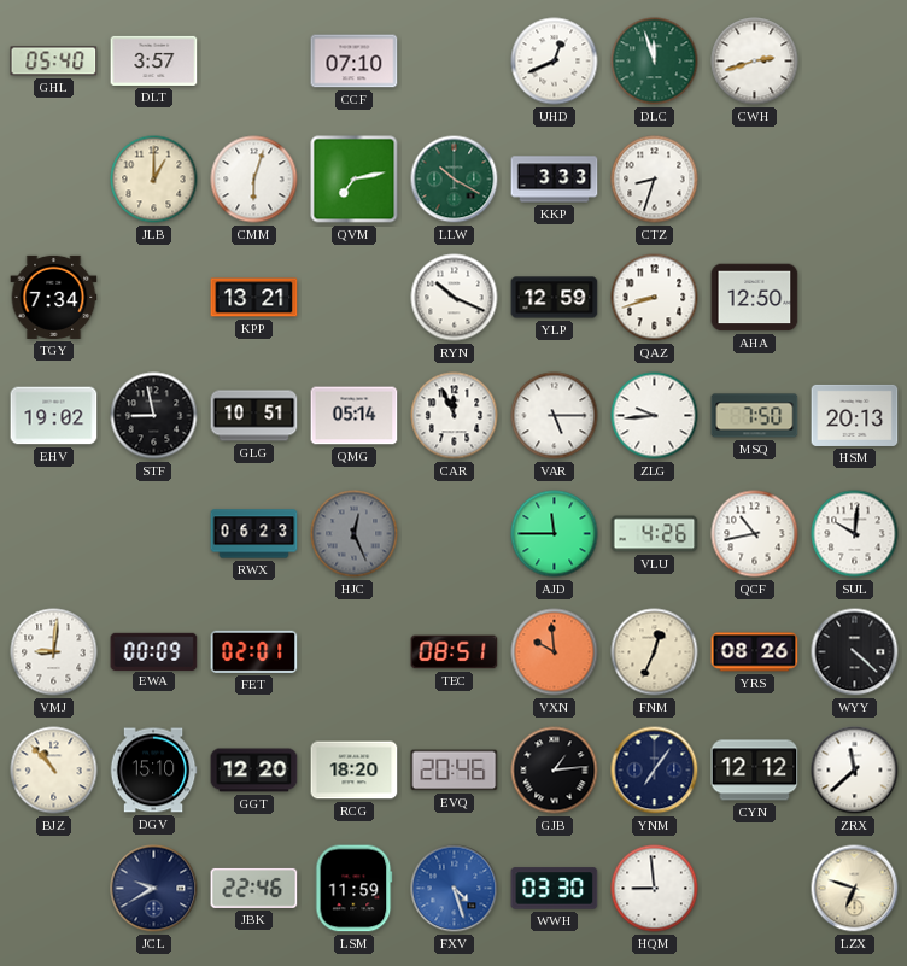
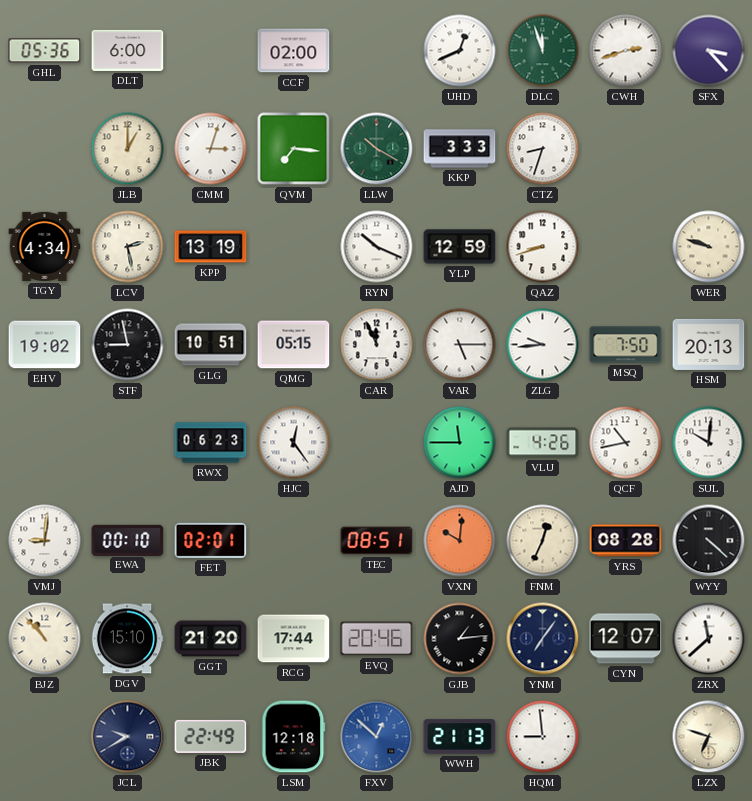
GHL: 05:40 -> 05:36
DLT: 3:57 -> 6:00
CCF: 07:10 -> 02:00
SFX: none -> 3:23
CMM: 6:03 -> 3:03
QVM: 7:13 -> 7:16
TGY: 7:34 -> 4:34
LCV: none -> 2:28
KPP: 13:21 -> 13:19
AHA: 12:50 -> none
WER: none -> 9:48
QMG: 05:14 -> 05:15
HJC: 12:26 -> 12:24
HJC dial: grey -> white
EWA: 00:09 -> 00:10
VXN: 9:59 -> 10:01
YRS: 08:26 -> 08:28
GGT: 12:20 -> 21:20
RCG: 18:20 -> 17:44
CYN: 12:12 -> 12:07
JBK: 22:46 -> 22:49
LSM: 11:59 -> 12:18
FXV: 4:27 -> 12:52
WWH: 03:30 -> 21:13
